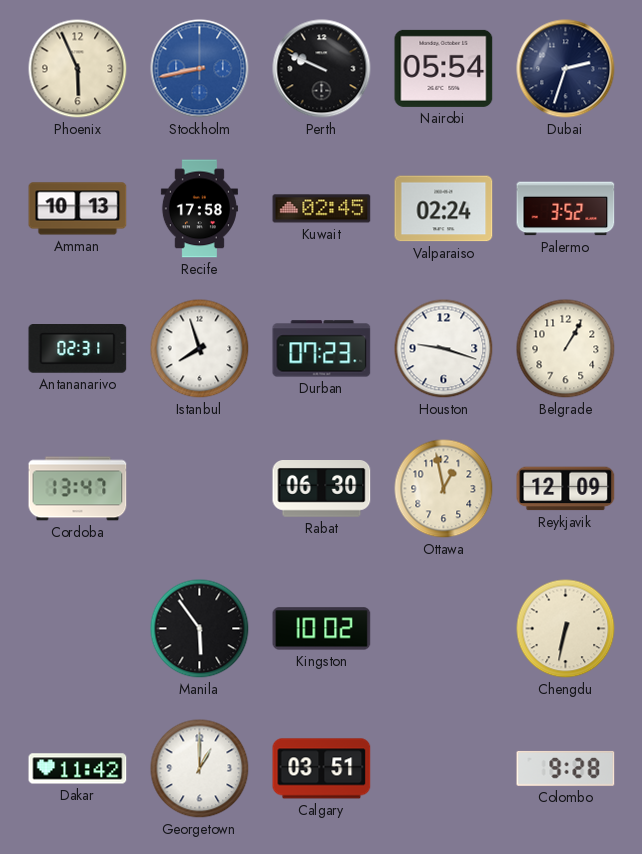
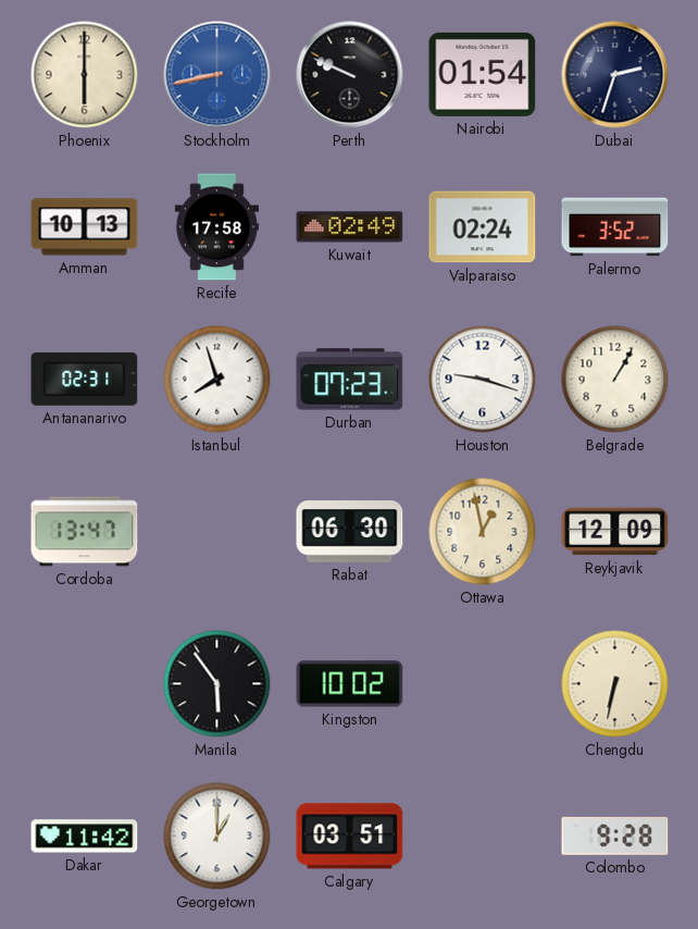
Phoenix: 5:56 -> 6:00
Nairobi: 05:54 -> 01:54
Kuwait: 02:45 -> 02:49
